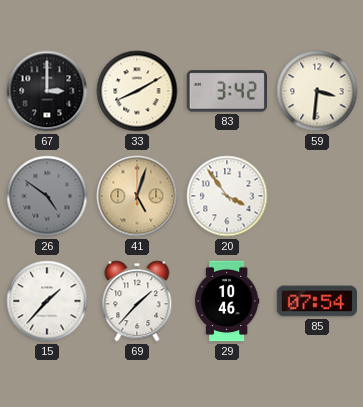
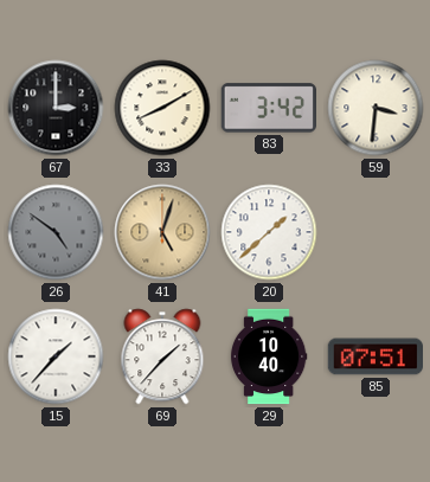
20: 3:54 -> 1:38
29: 10:46 -> 10:40
85: 07:54 -> 07:51
